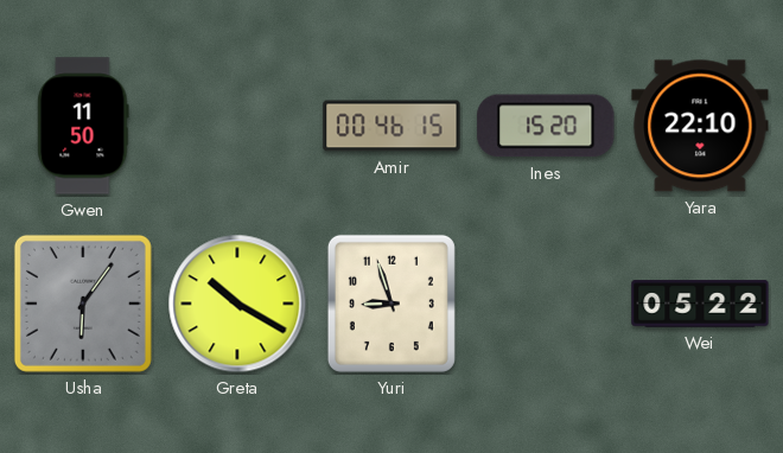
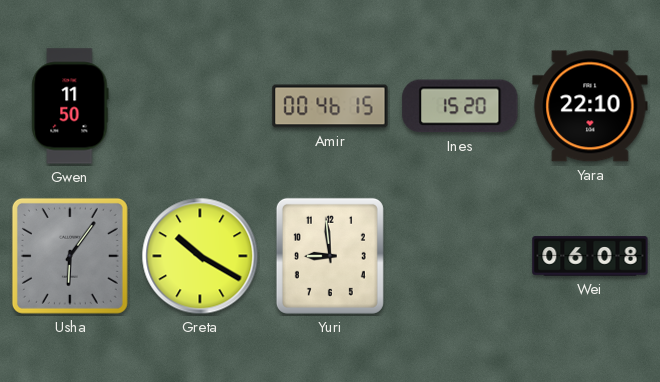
Yuri: 8:57 -> 8:59
Wei: 05:22 -> 06:08
